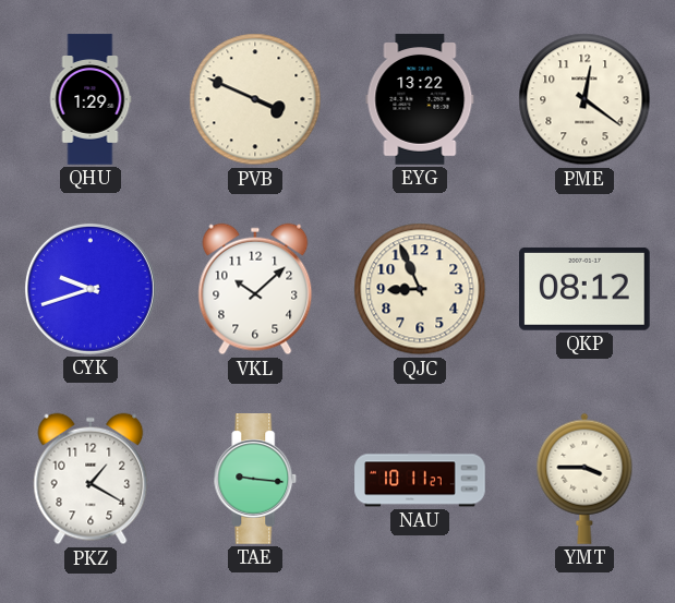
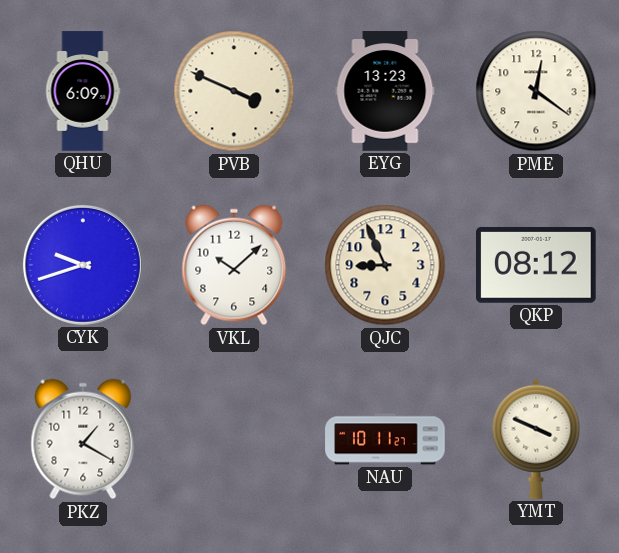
QHU: 1:29 -> 6:09
EYG: 13:22 -> 13:23
TAE: 9:16 -> none
YMT: 3:45 -> 3:49
